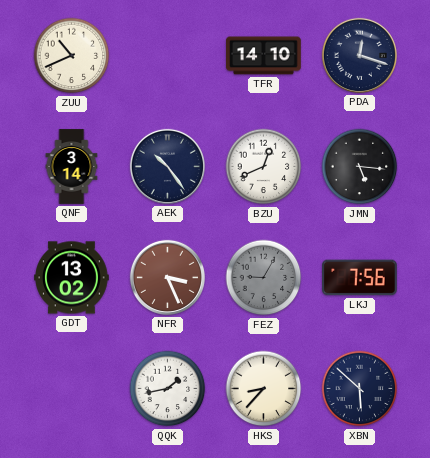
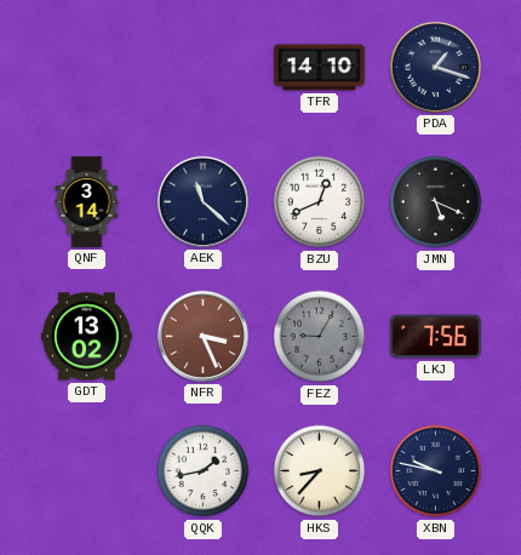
ZUU: 10:41 -> none
PDA: 12:18 -> 1:18
AEK: 10:24 -> 11:22
JMN: 5:16 -> 5:19
XBN: 5:52 -> 9:47
